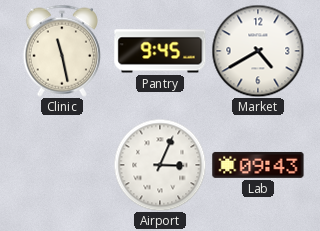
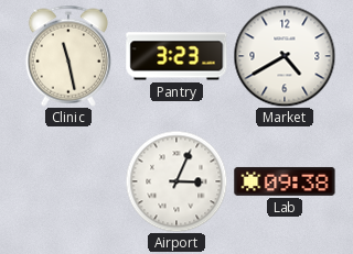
Pantry: 9:45 -> 3:23
Lab: 09:43 -> 09:38
